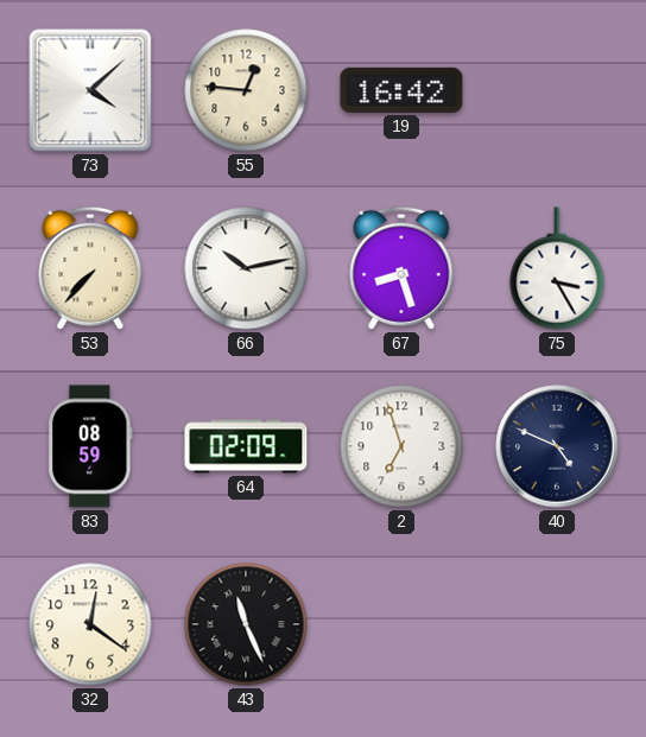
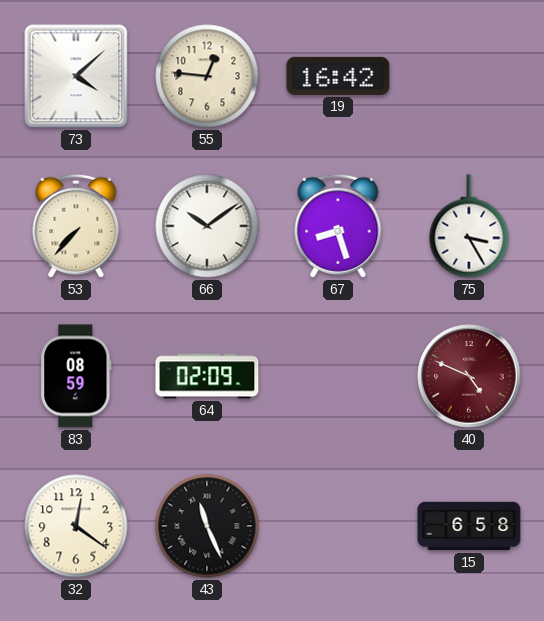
66: 10:13 -> 10:09
2: 6:57 -> none
40 dial: navy -> burgundy
15: none -> 6:58
